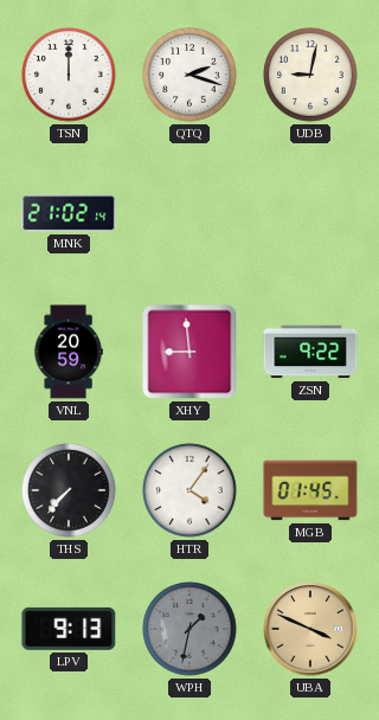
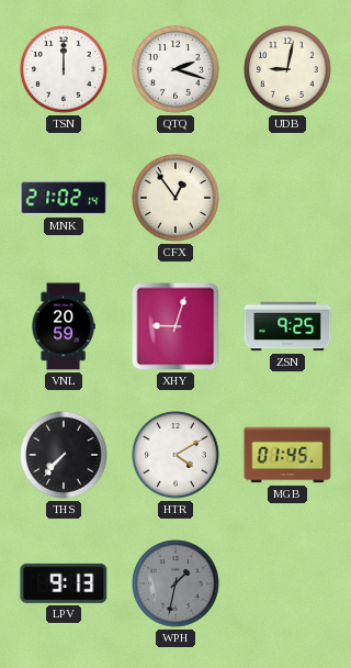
CFX: none -> 12:54
XHY: 8:59 -> 9:03
ZSN: 9:22 -> 9:25
HTR: 4:06 -> 4:10
UBA: 3:49 -> none
